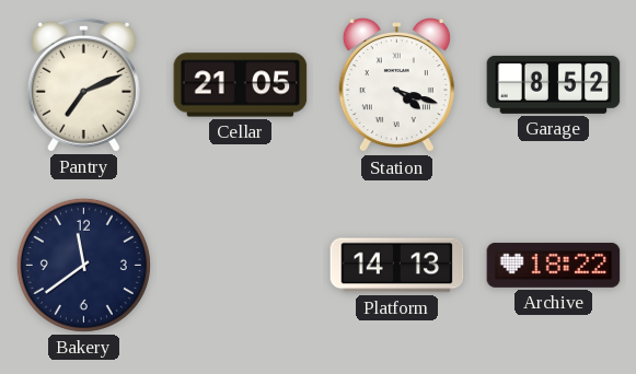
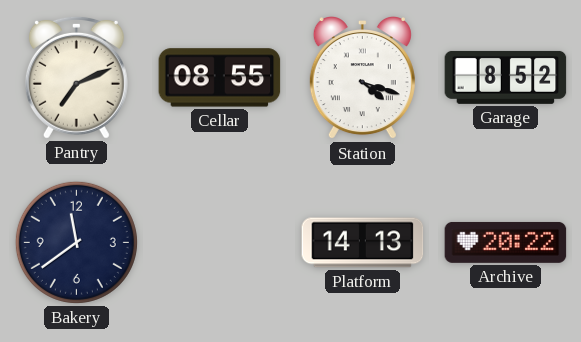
Cellar: 21:05 -> 08:55
Archive: 18:22 -> 20:22
